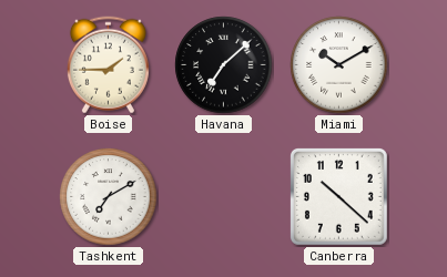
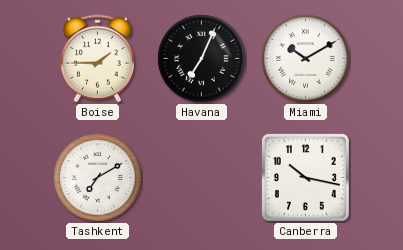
Havana: 7:08 -> 7:04
Canberra: 10:22 -> 10:17
